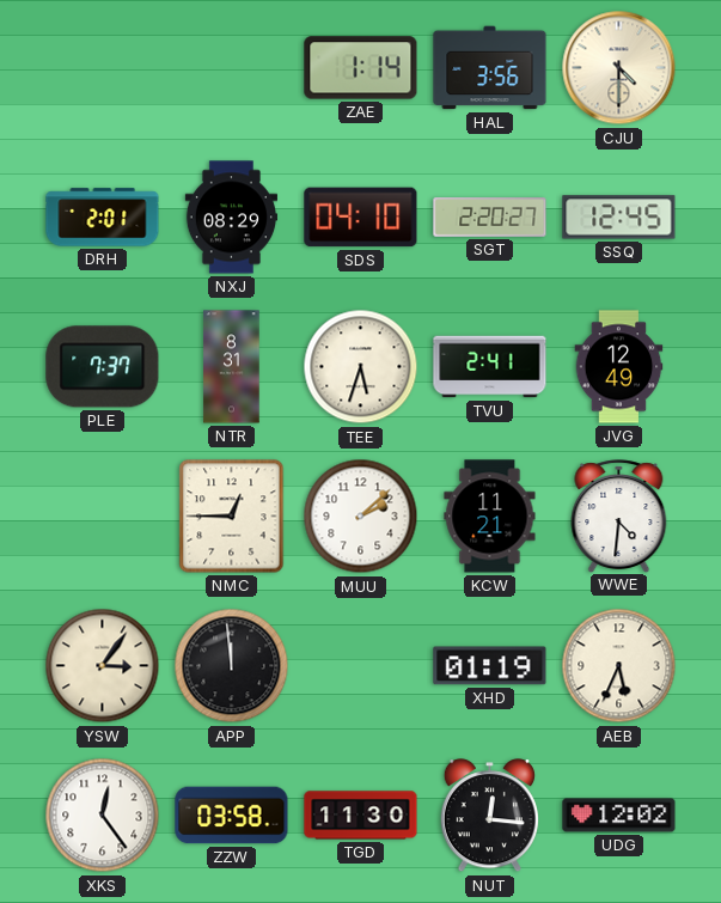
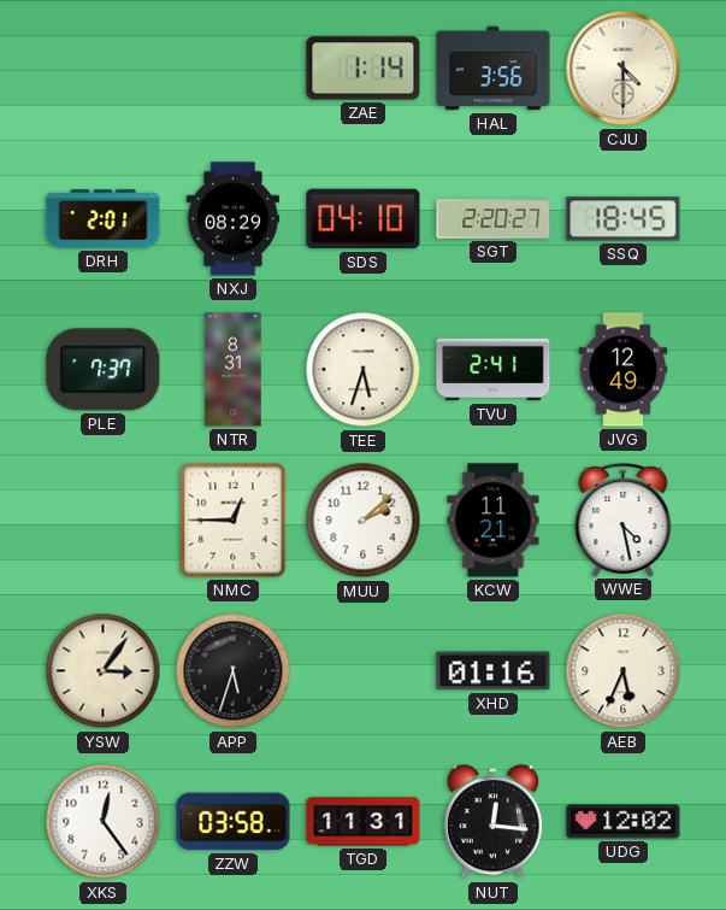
SSQ: 12:45 -> 18:45
WWE: 4:31 -> 4:28
APP: 11:59 -> 5:33
XHD: 01:19 -> 01:16
TGD: 11:30 -> 11:31
